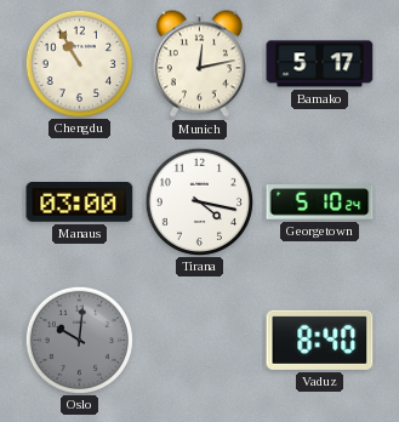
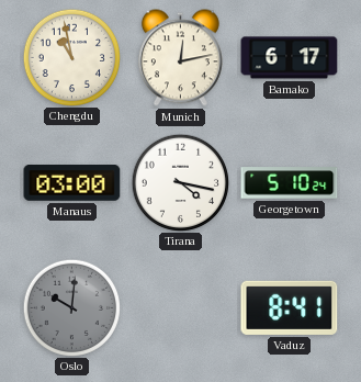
Chengdu: 10:55 -> 10:58
Bamako: 5:17 -> 6:17
Vaduz: 8:40 -> 8:41
